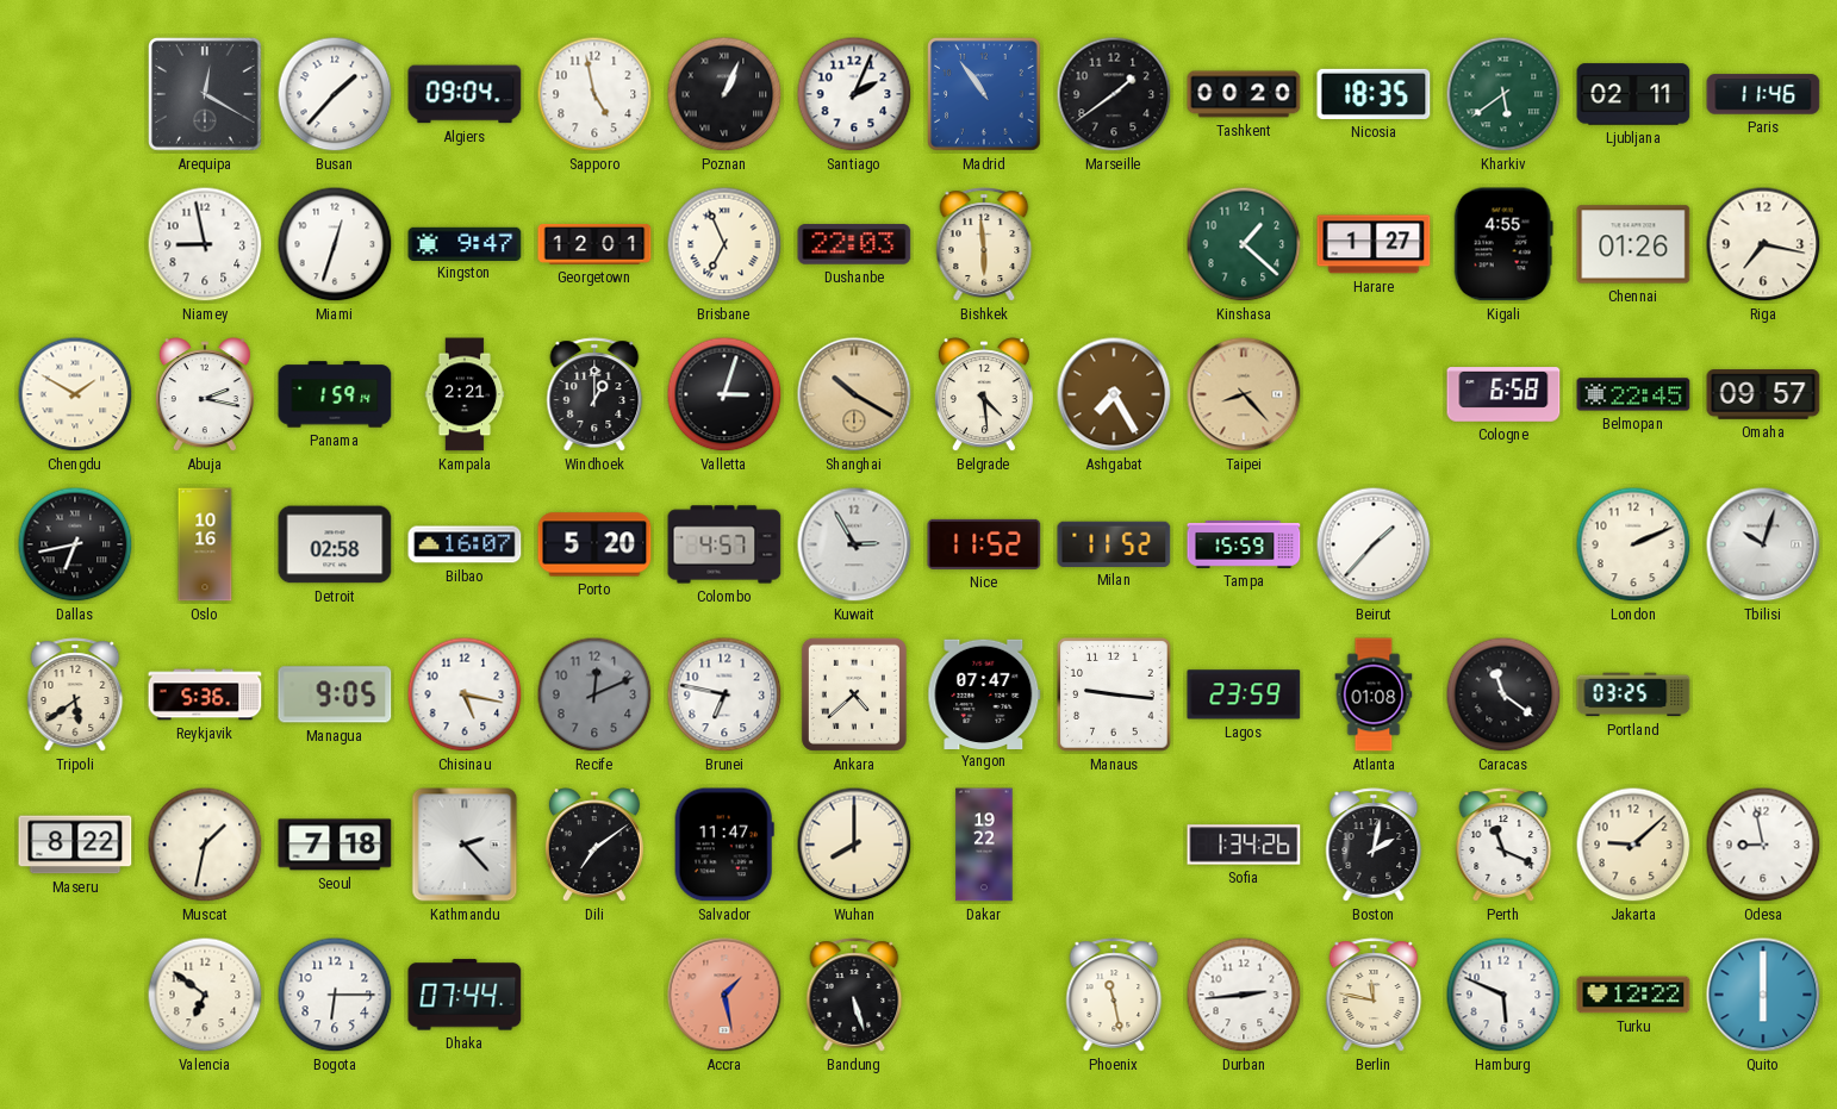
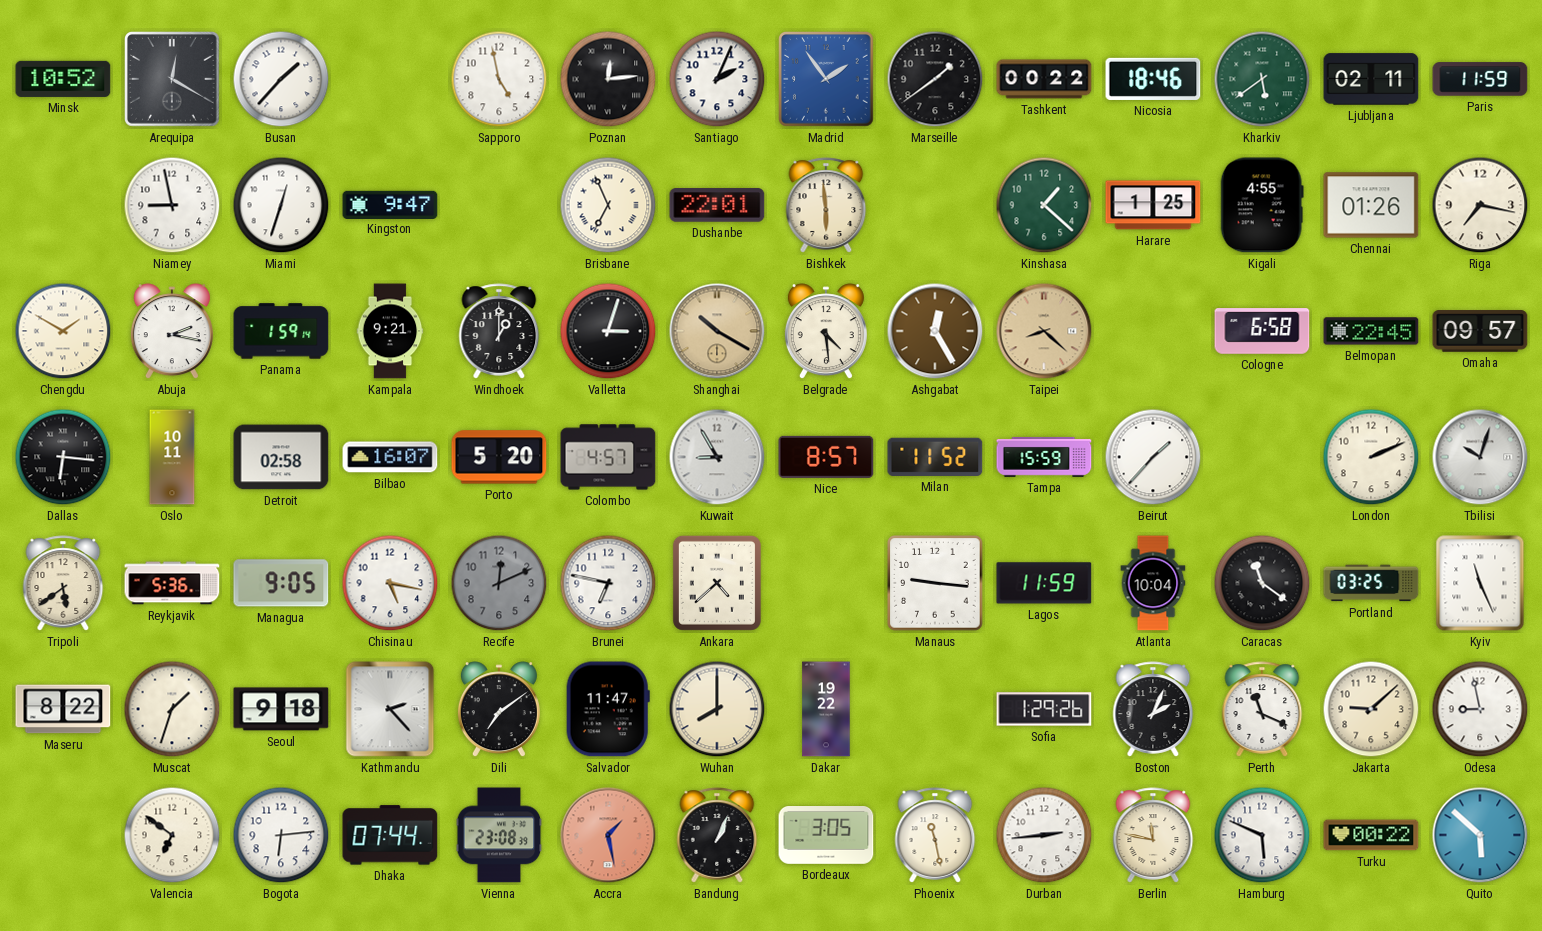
Minsk: none -> 10:52
Algiers: 09:04 -> none
Poznan: 1:04 -> 12:14
Madrid: 10:54 -> 1:54
Tashkent: 00:20 -> 00:22
Nicosia: 18:35 -> 18:46
Paris: 11:46 -> 11:59
Georgetown: 12:01 -> none
Dushanbe: 22:03 -> 22:01
Harare: 1:27 -> 1:25
Kampala: 2:21 -> 9:21
Ashgabat: 7:25 -> 12:25
Taipei: 8:23 -> 8:22
Dallas: 6:43 -> 6:16
Oslo: 10:16 -> 10:11
Kuwait: 2:55 -> 8:55
Nice: 11:52 -> 8:57
Yangon: 07:47 -> none
Lagos: 23:59 -> 11:59
Atlanta: 01:08 -> 10:04
Kyiv: none -> 11:26
Muscat: 1:32 -> 1:33
Seoul: 7:18 -> 9:18
Sofia: 1:34 -> 1:29
Boston: 2:02 -> 2:04
Bogota: 6:15 -> 6:14
Vienna: none -> 23:08
Bandung: 5:27 -> 1:04
Bordeaux: none -> 3:05
Turku: 12:22 -> 00:22
Quito: 6:00 -> 5:52
